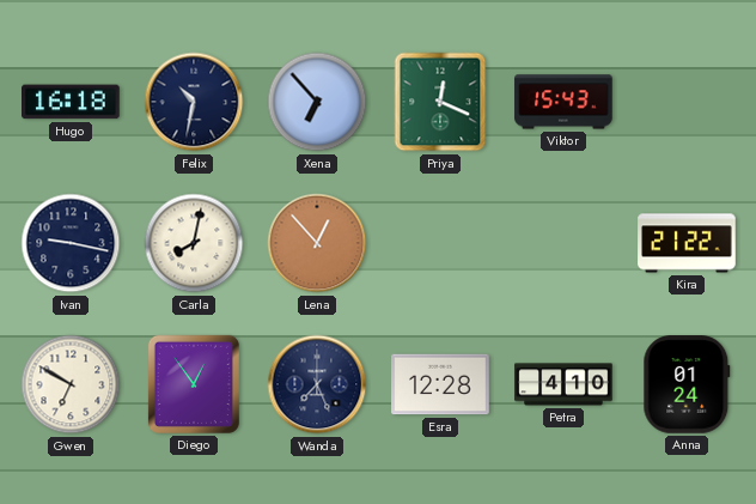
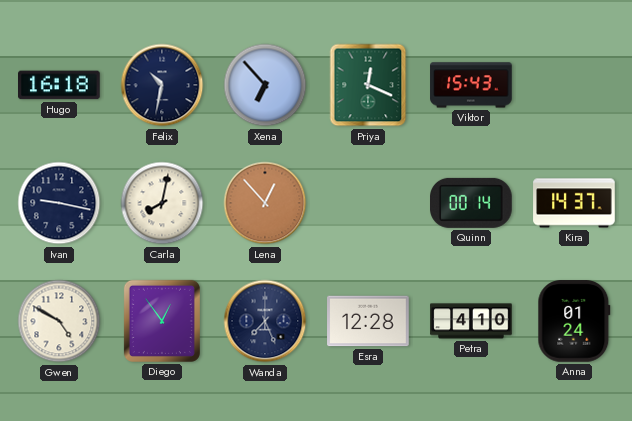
Quinn: none -> 00:14
Kira: 21:22 -> 14:37
Gwen: 6:50 -> 4:50
